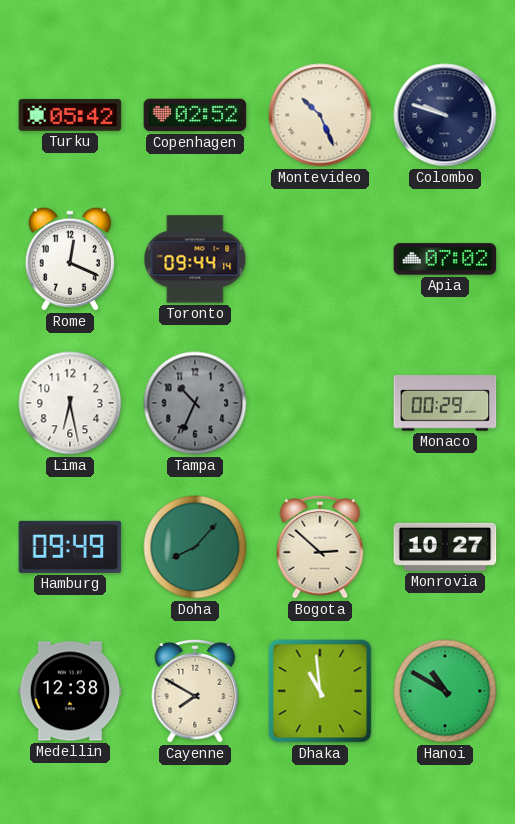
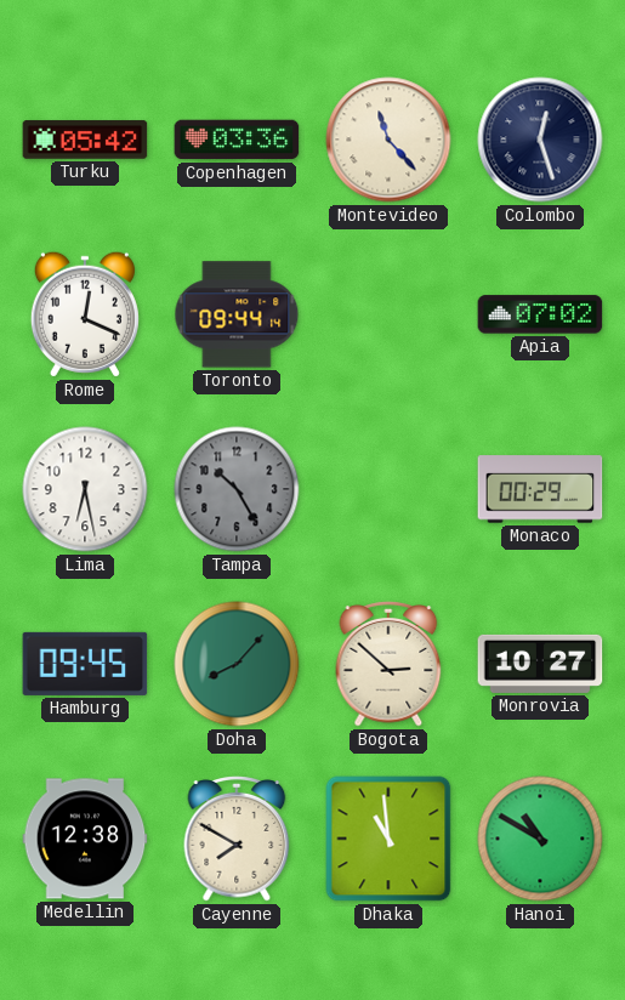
Copenhagen: 02:52 -> 03:36
Montevideo: 10:26 -> 11:23
Colombo: 9:48 -> 12:27
Tampa: 10:34 -> 10:25
Hamburg: 09:49 -> 09:45
